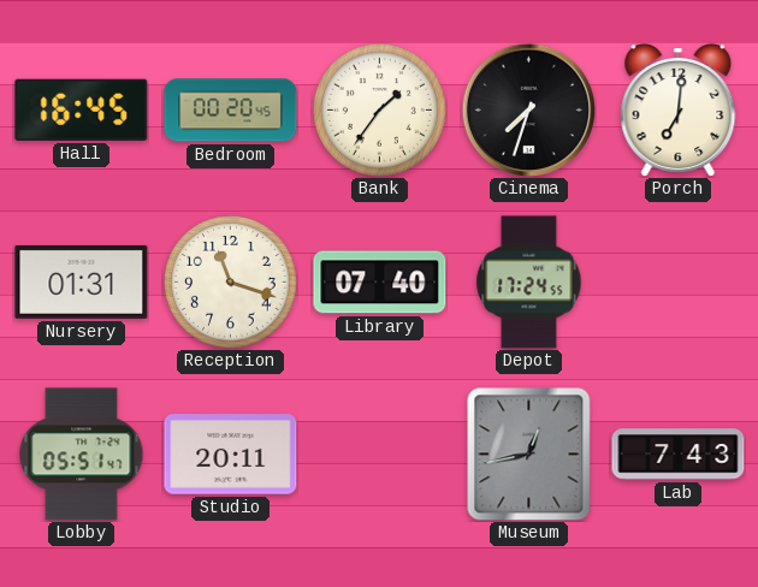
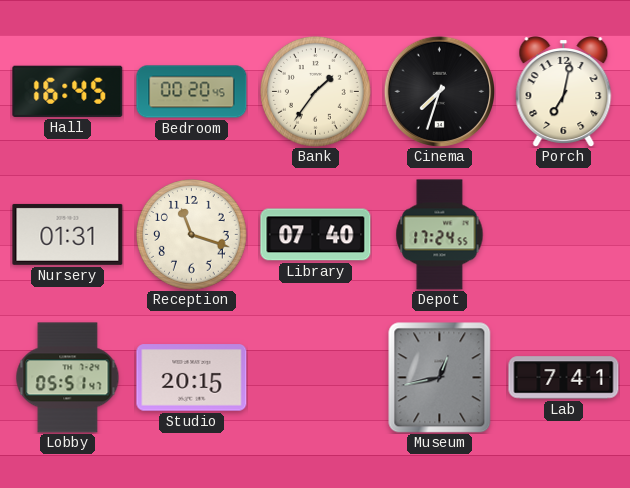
Porch: 7:01 -> 7:02
Studio: 20:11 -> 20:15
Lab: 7:43 -> 7:41
